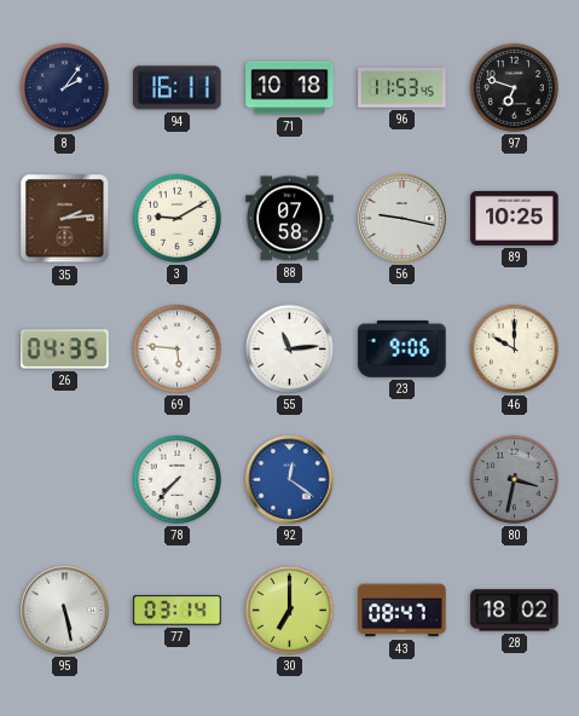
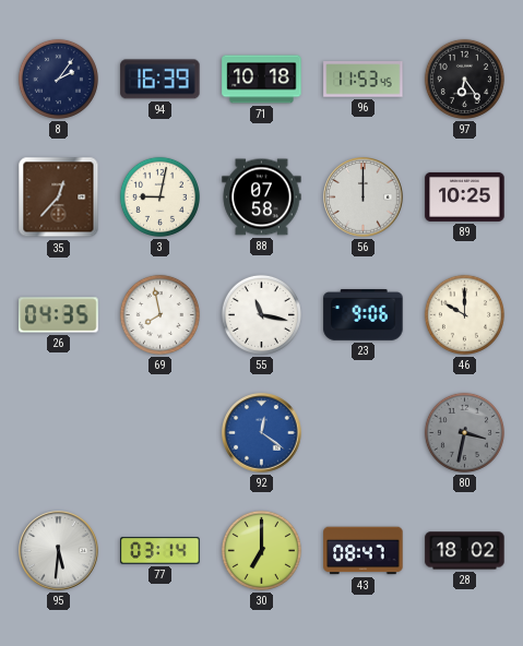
94: 16:11 -> 16:39
97: 6:48 -> 6:24
35: 2:14 -> 12:37
3: 9:10 -> 9:02
56: 9:17 -> 12:00
69: 5:46 -> 7:58
55: 11:14 -> 11:17
78: 7:37 -> none
95: 5:28 -> 5:31
